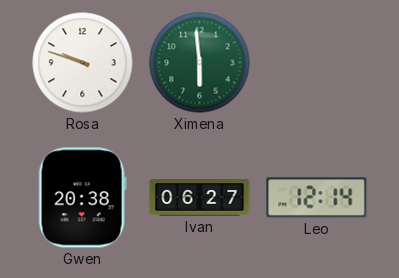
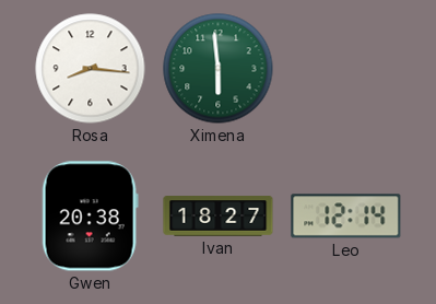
Rosa: 9:48 -> 8:16
Ivan: 06:27 -> 18:27
